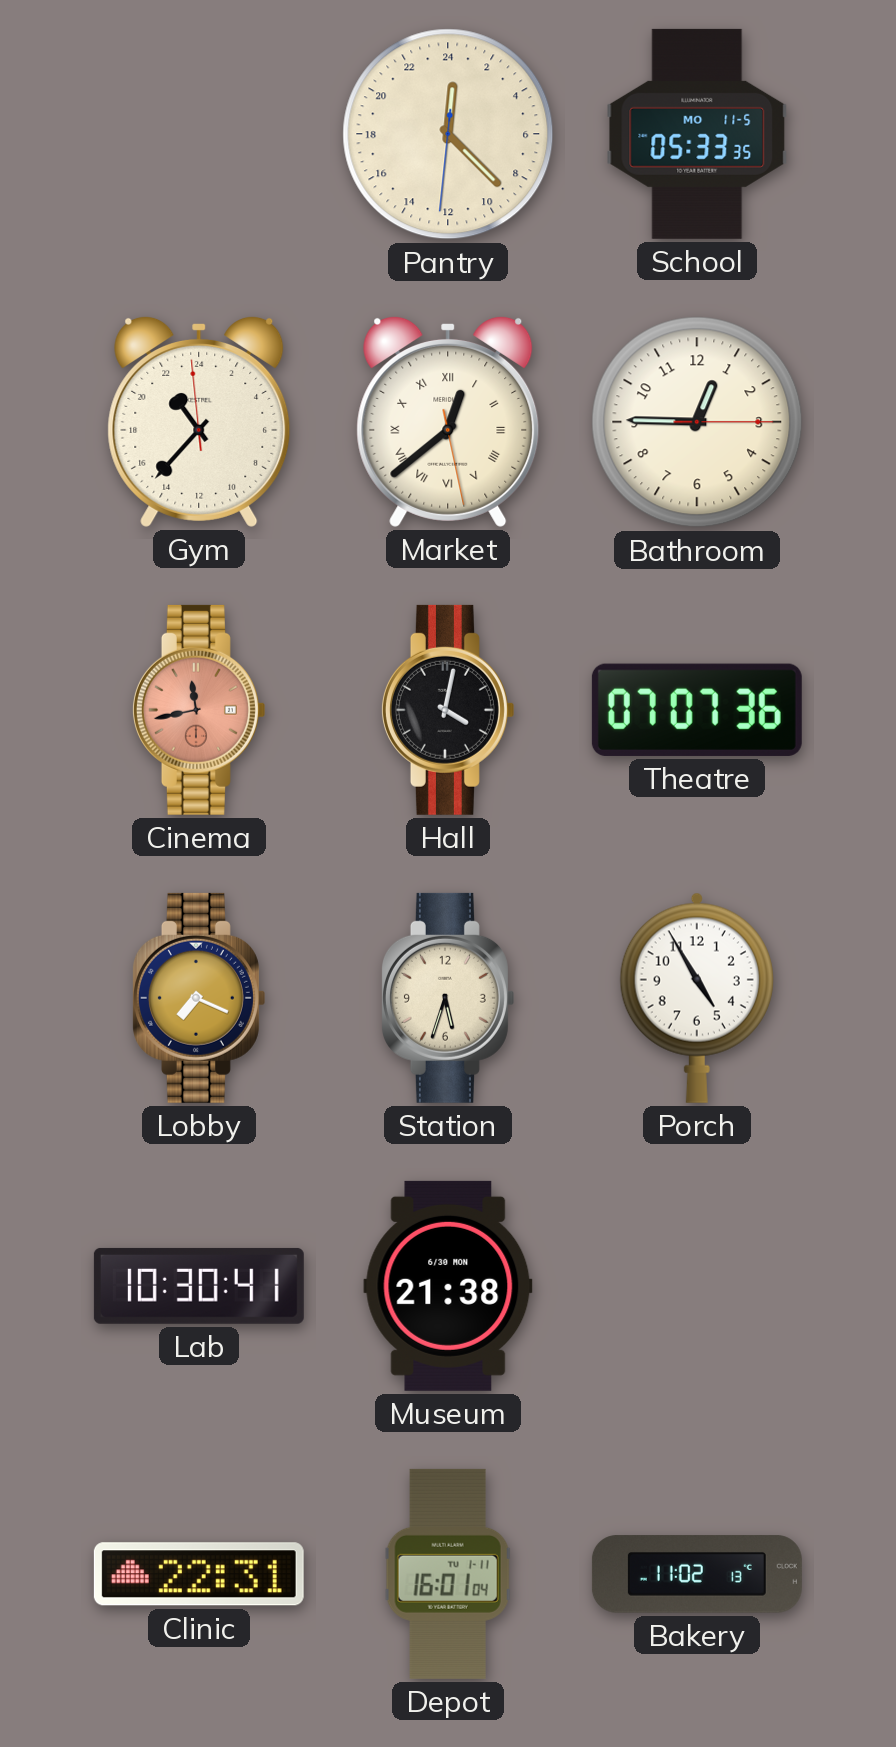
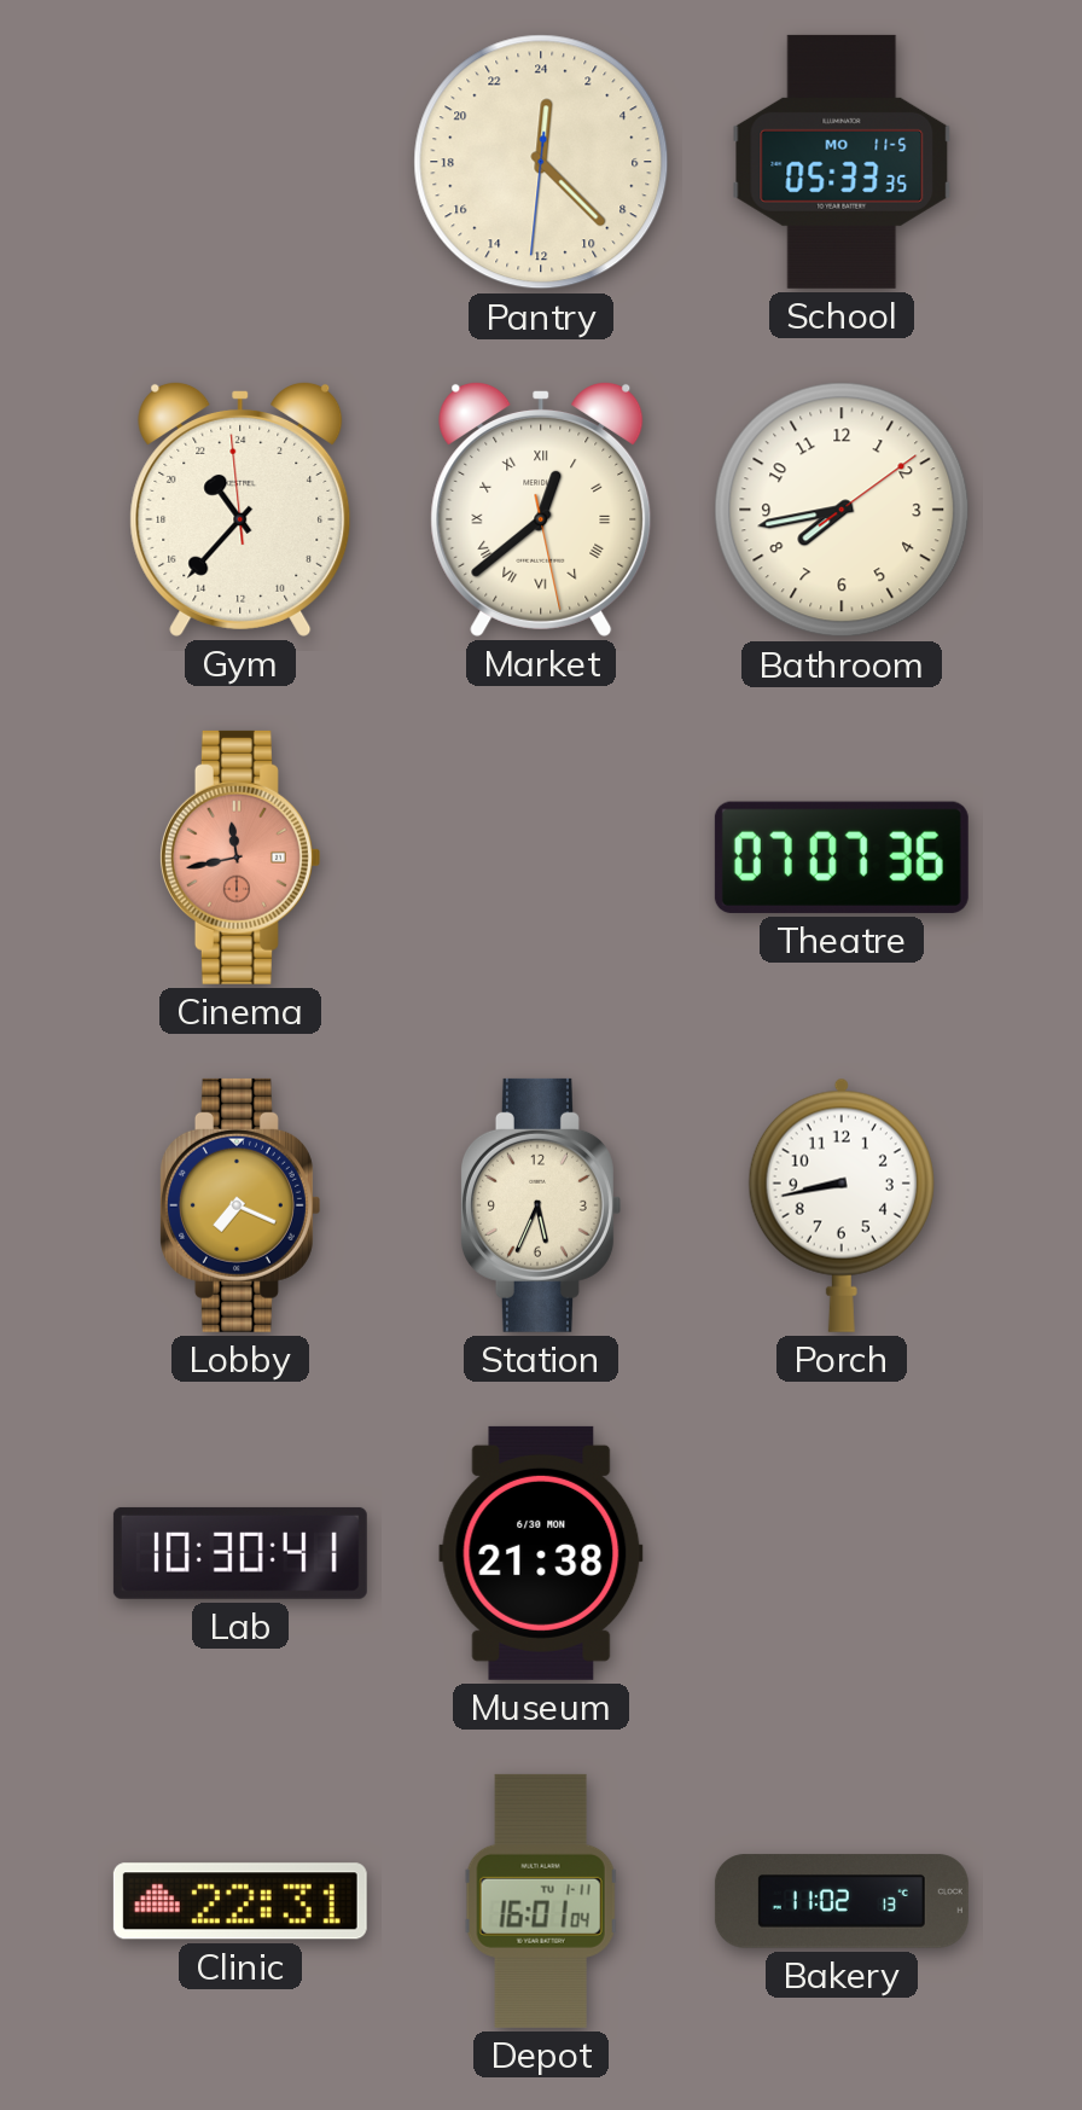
Bathroom: 12:45 -> 7:43
Hall: 4:02 -> none
Station: 5:33 -> 5:34
Porch: 4:55 -> 8:43
